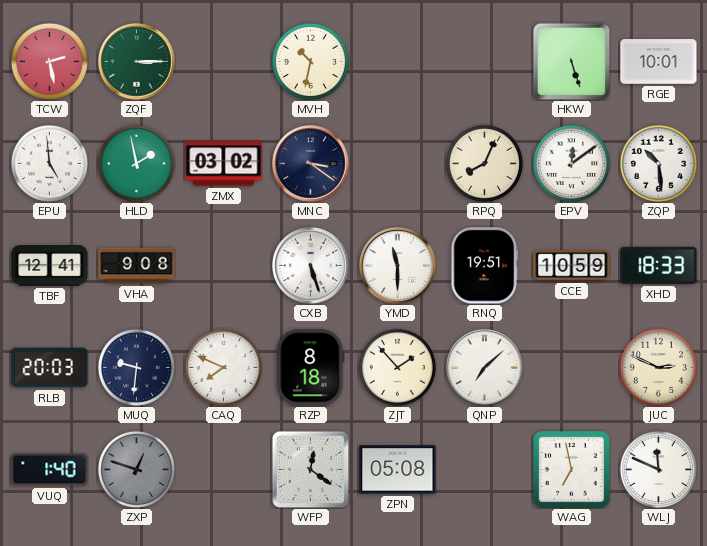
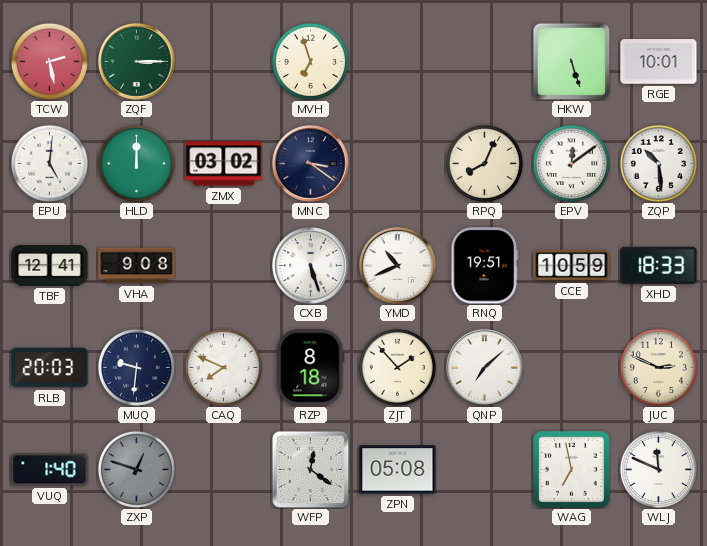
MVH: 10:32 -> 6:57
EPU: 4:59 -> 5:01
HLD: 1:58 -> 12:00
YMD: 11:30 -> 10:41
